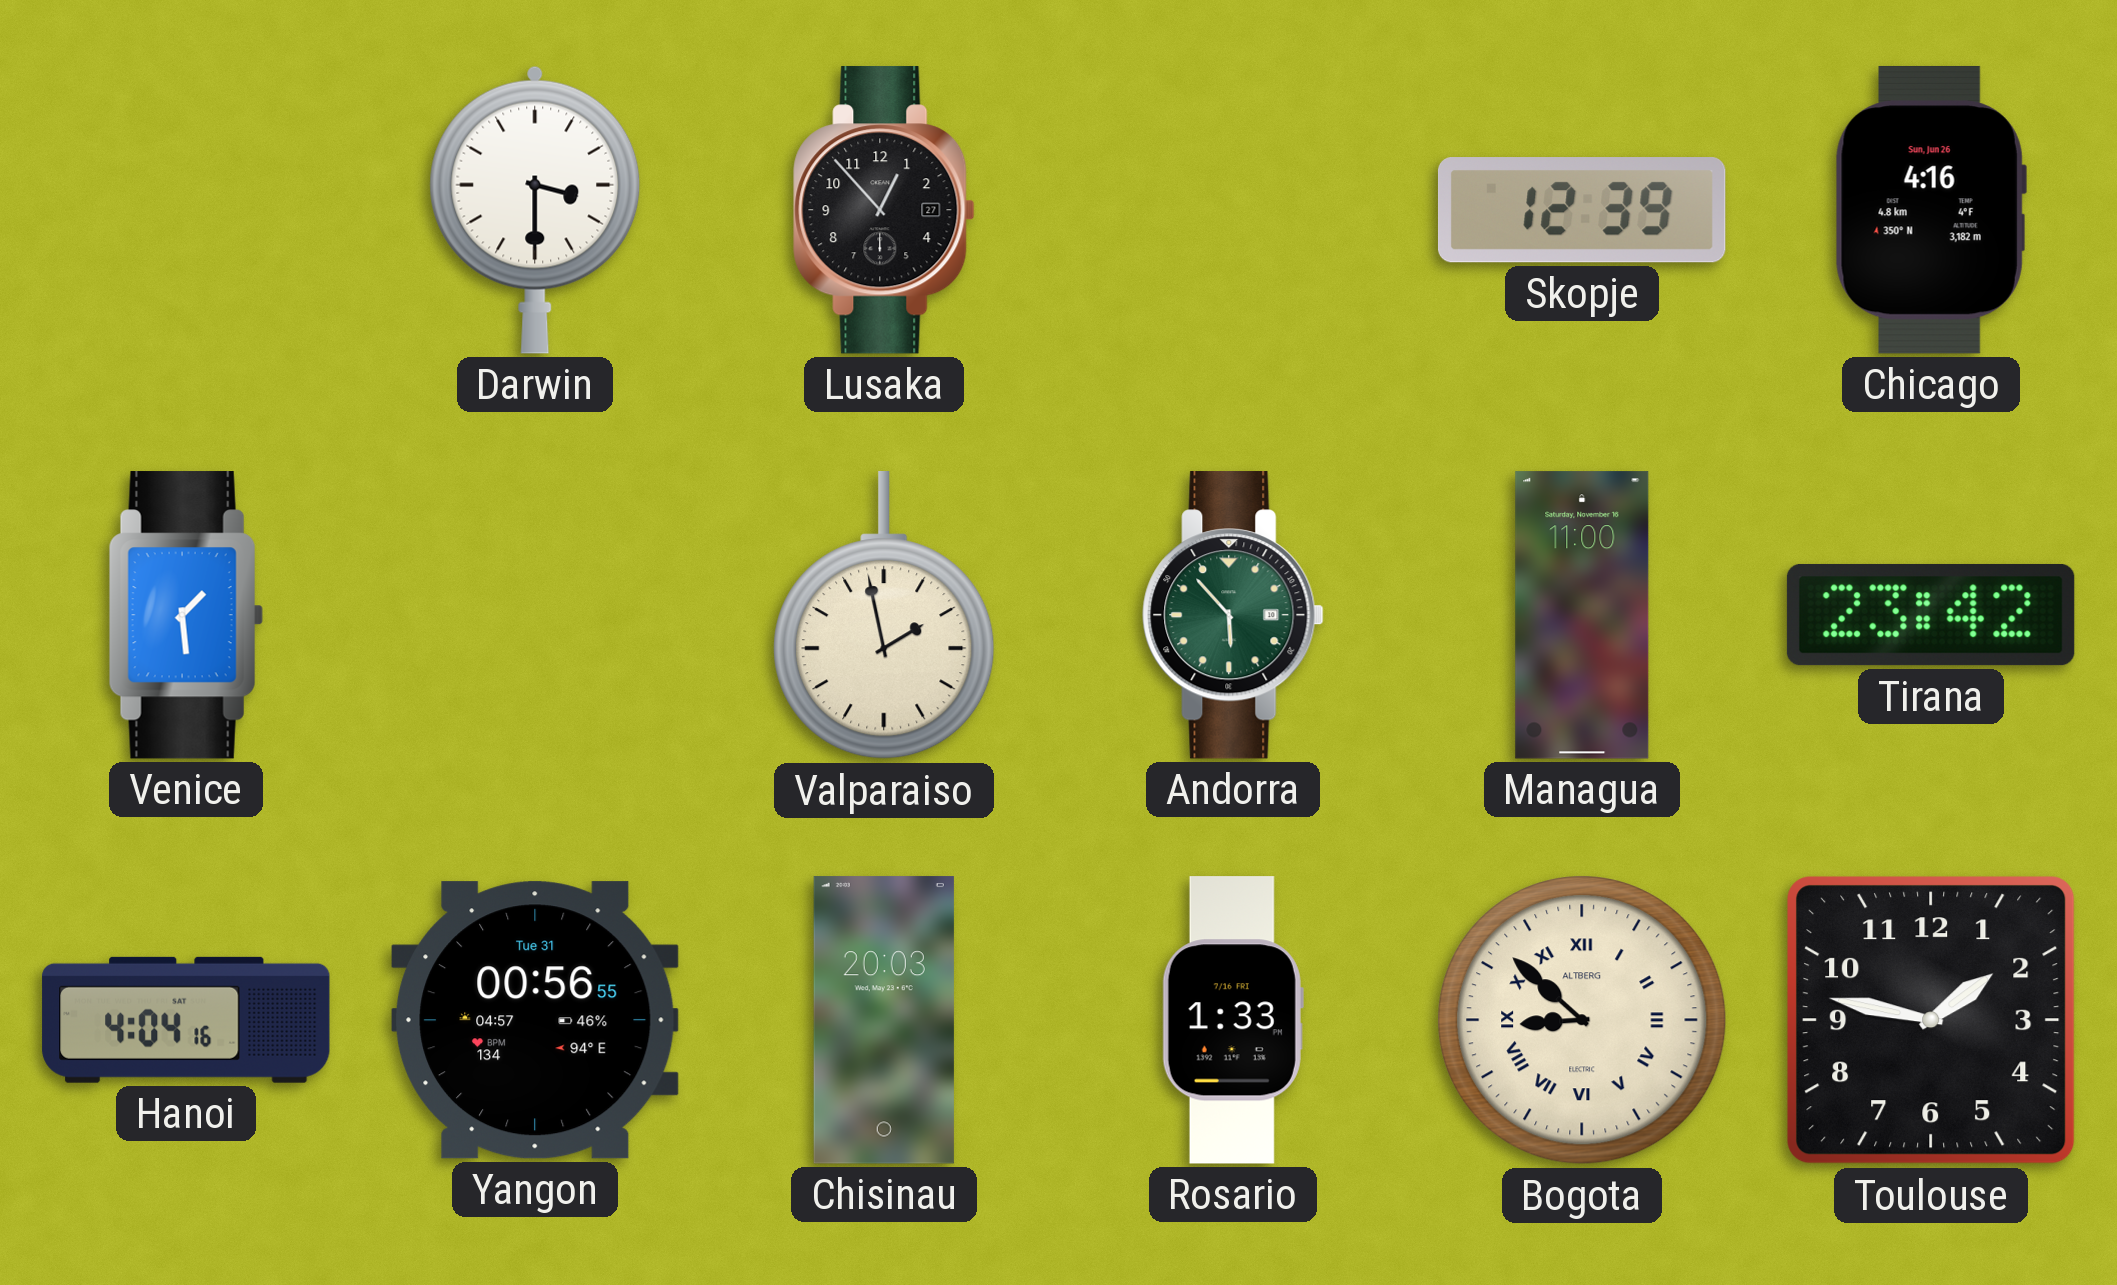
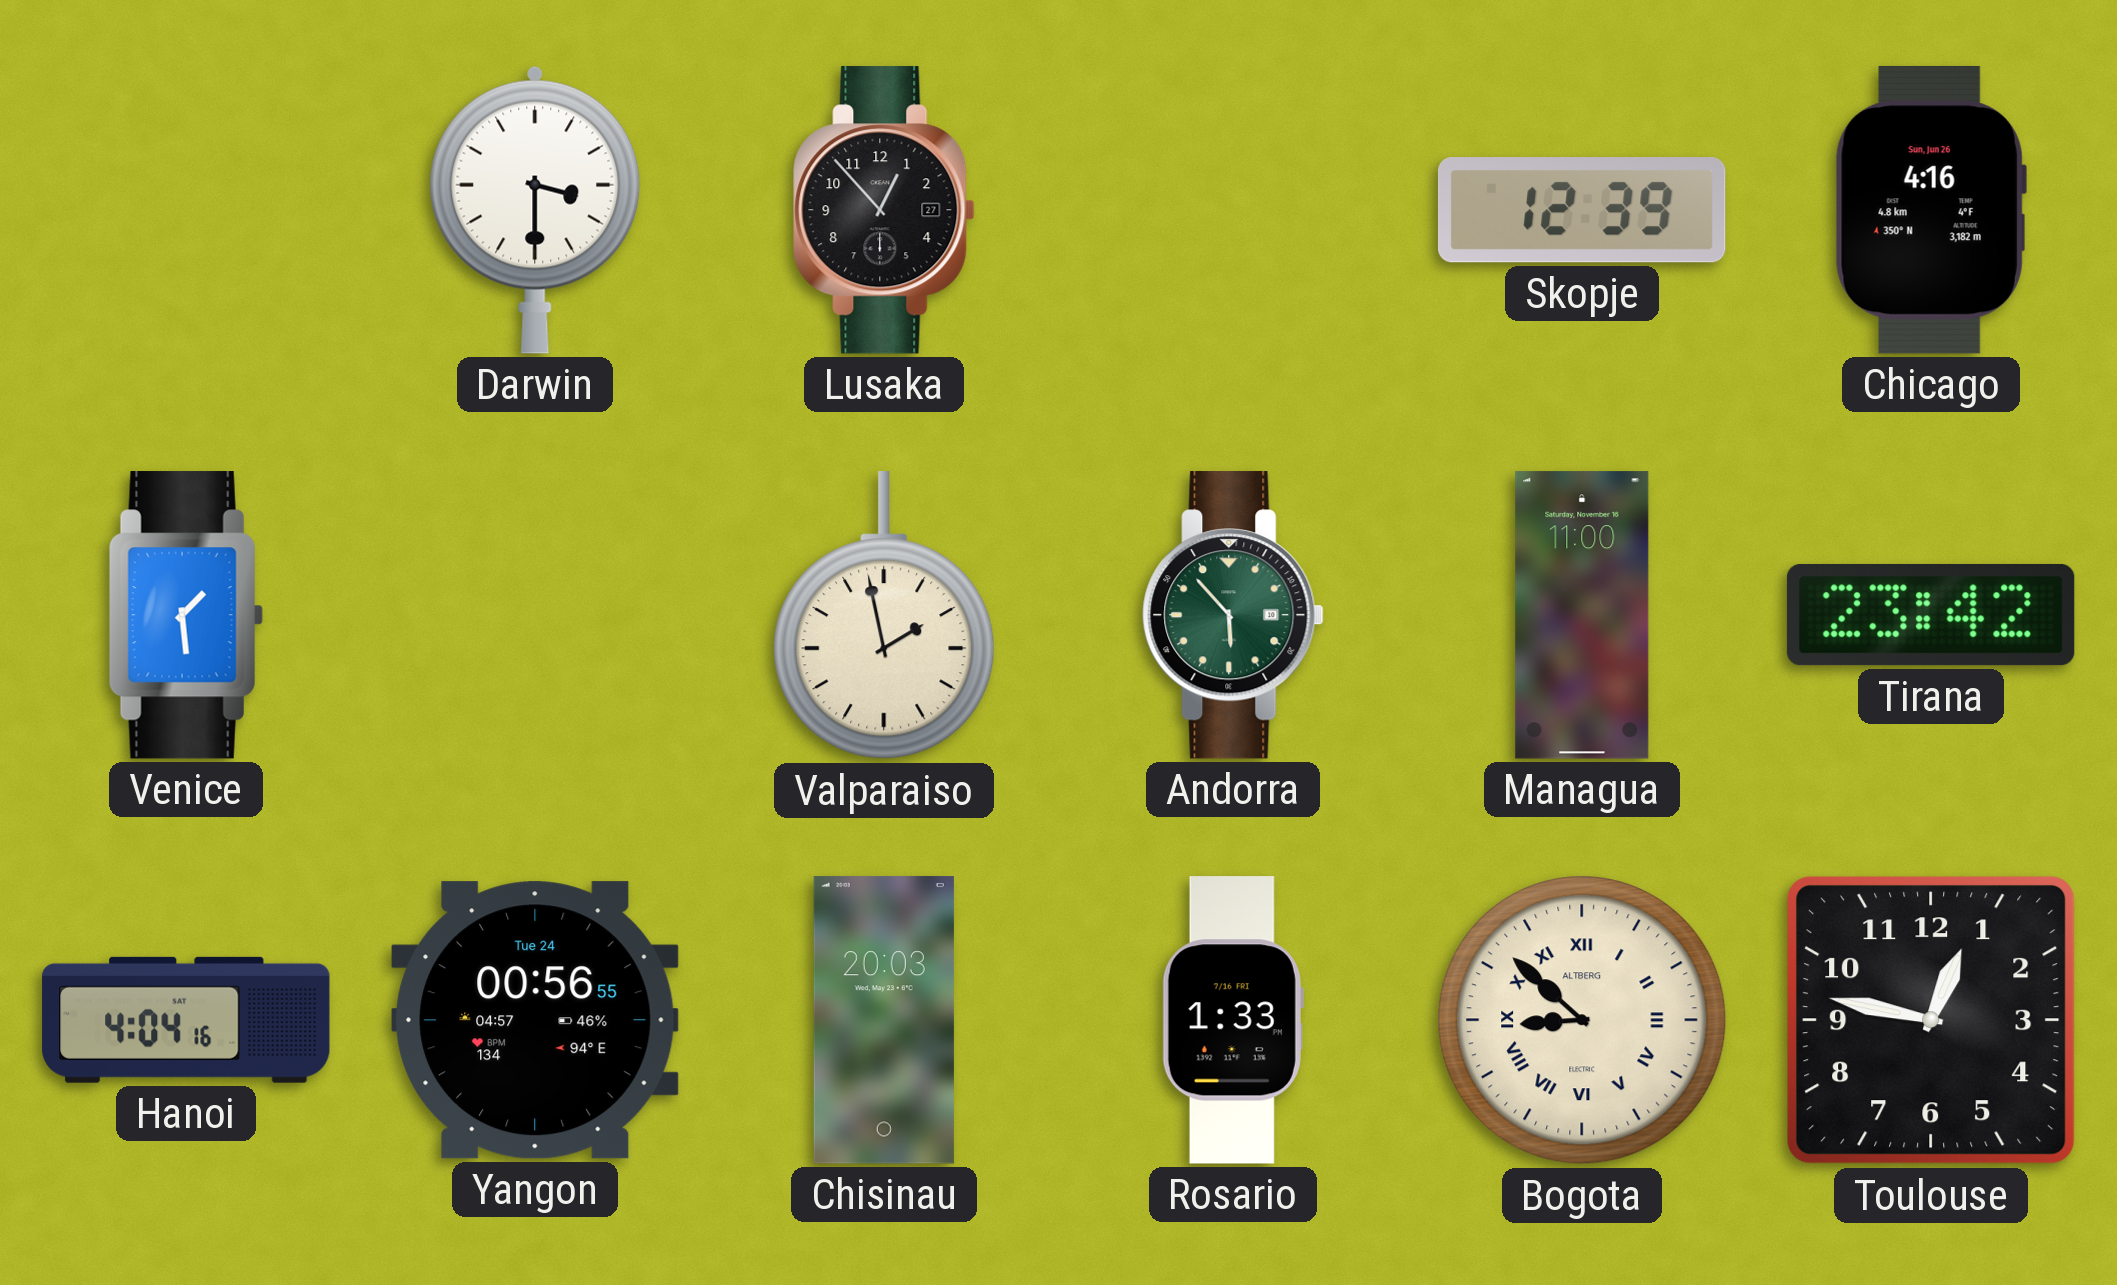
Yangon date: Tue 31 -> Tue 24
Toulouse: 1:47 -> 12:47
